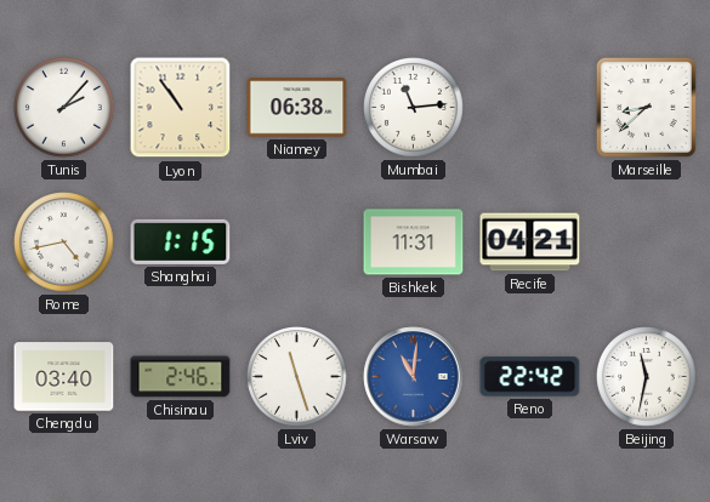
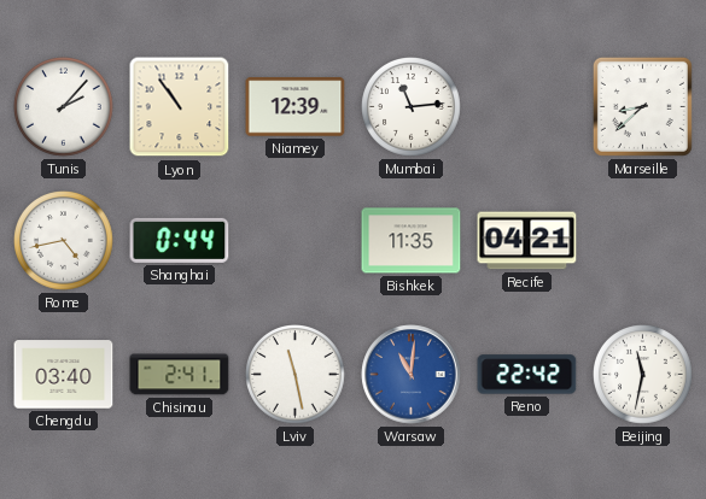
Niamey: 06:38 -> 12:39
Shanghai: 1:15 -> 0:44
Bishkek: 11:31 -> 11:35
Chisinau: 2:46 -> 2:41
Lviv: 11:27 -> 11:28
